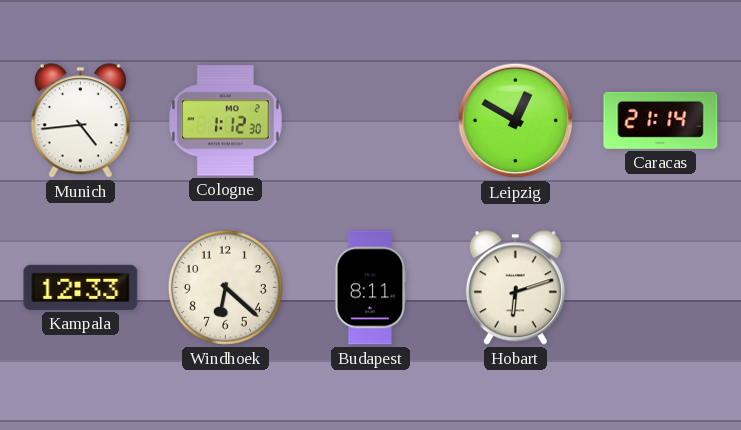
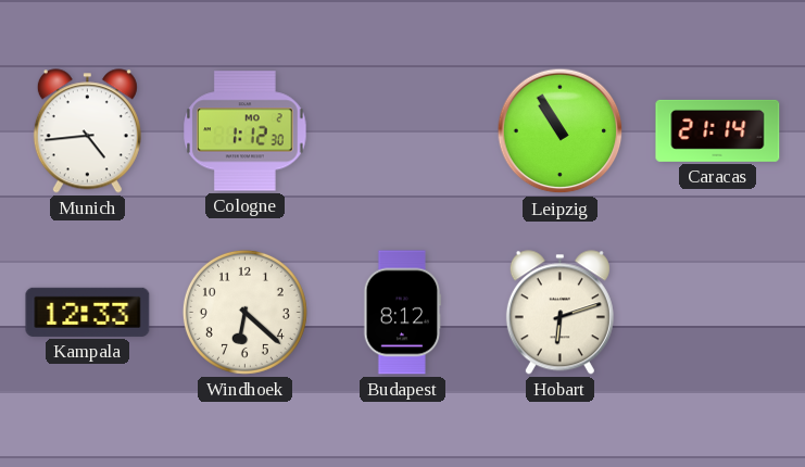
Leipzig: 12:50 -> 10:55
Budapest: 8:11 -> 8:12
